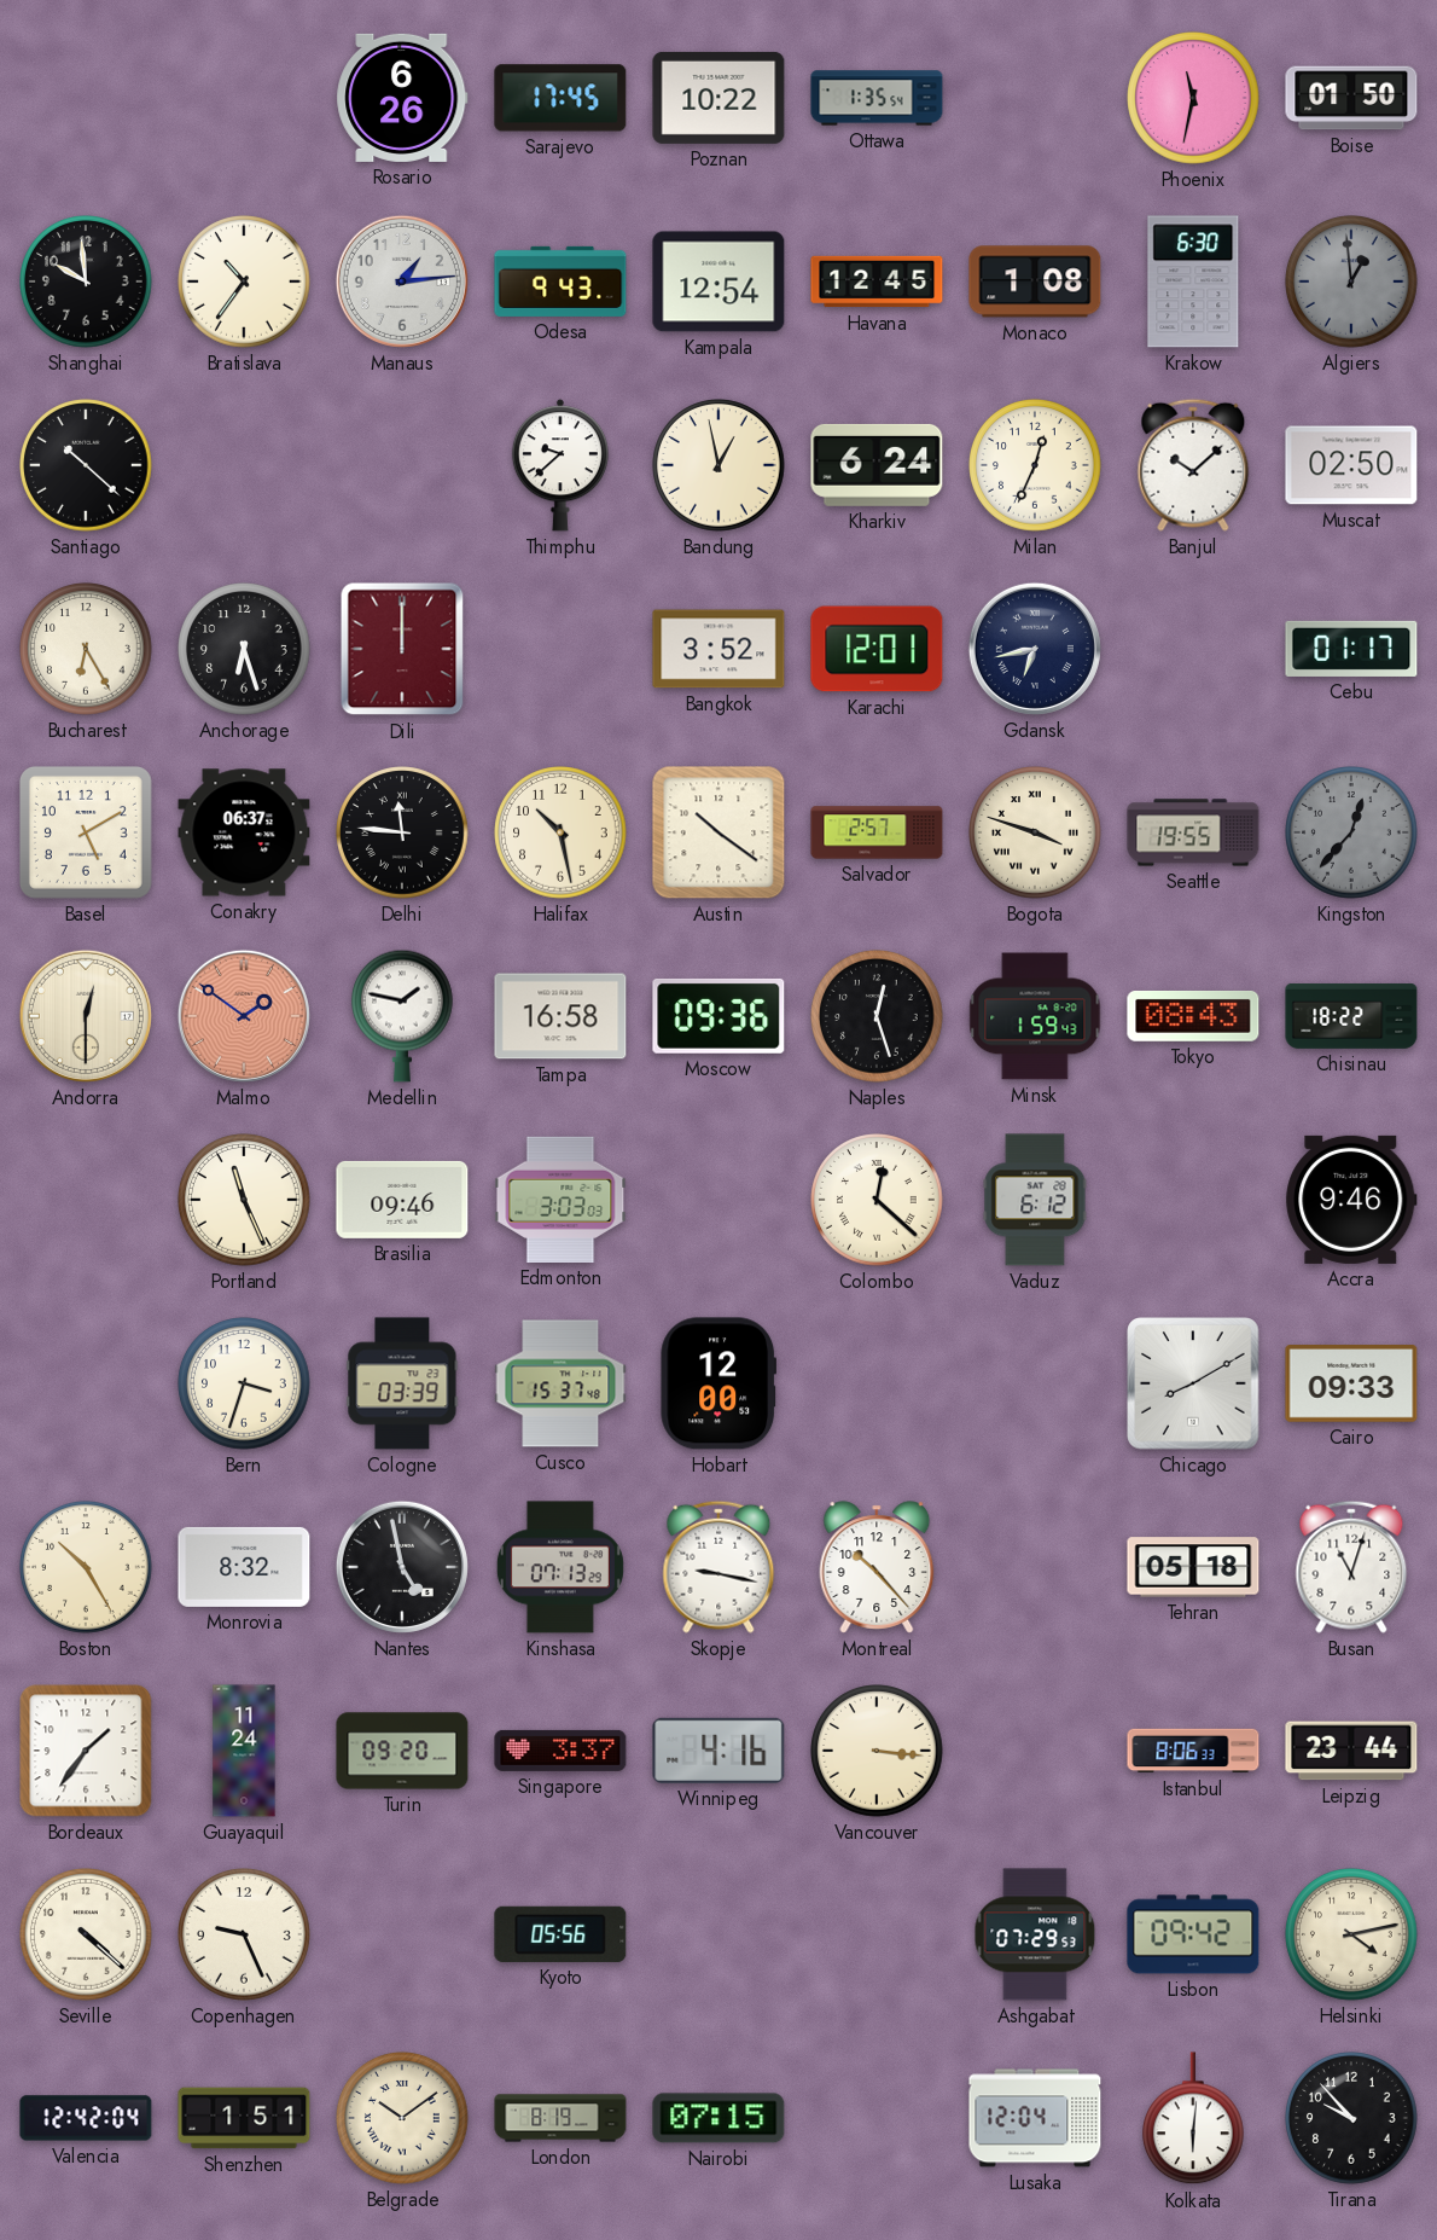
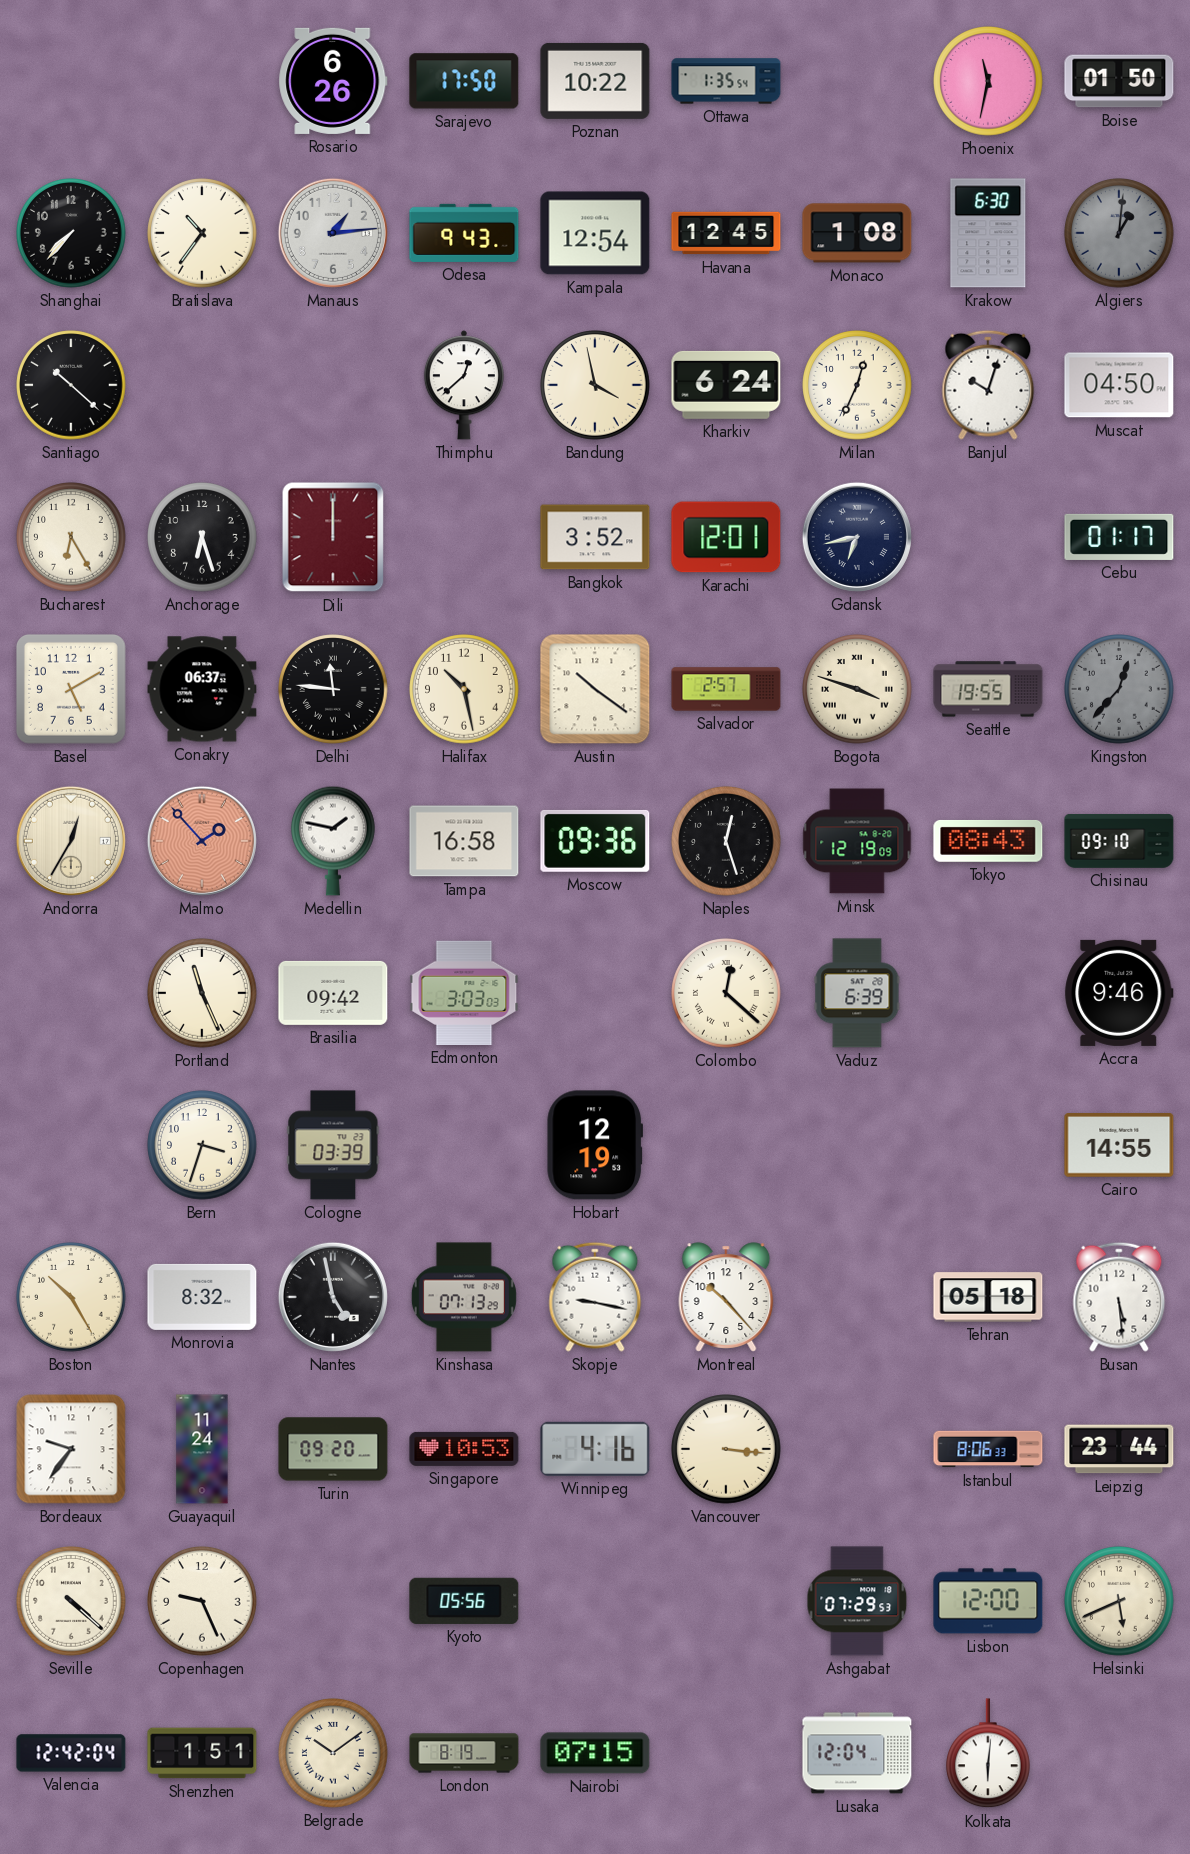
Sarajevo: 17:45 -> 17:50
Shanghai: 9:59 -> 7:37
Algiers: 12:59 -> 1:01
Thimphu: 9:38 -> 12:38
Bandung: 12:58 -> 3:58
Banjul: 10:08 -> 10:03
Muscat: 02:50 -> 04:50
Andorra: 12:30 -> 12:35
Malmo: 1:51 -> 1:53
Minsk: 1:59 -> 12:19
Chisinau: 18:22 -> 09:10
Brasilia: 09:46 -> 09:42
Vaduz: 6:12 -> 6:39
Cusco: 15:37 -> none
Hobart: 12:00 -> 12:19
Chicago: 8:10 -> none
Cairo: 09:33 -> 14:55
Busan: 11:03 -> 5:29
Bordeaux: 1:36 -> 9:36
Singapore: 3:37 -> 10:53
Lisbon: 09:42 -> 12:00
Helsinki: 4:13 -> 5:41
Tirana: 9:53 -> none
